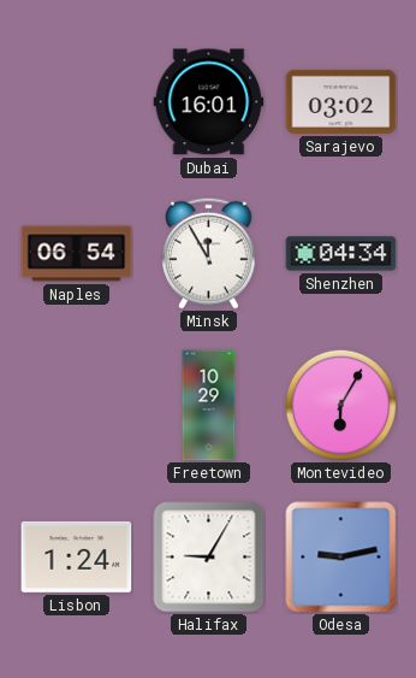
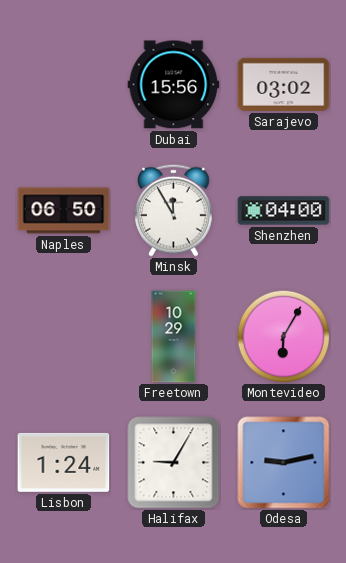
Dubai: 16:01 -> 15:56
Naples: 06:54 -> 06:50
Shenzhen: 04:34 -> 04:00
